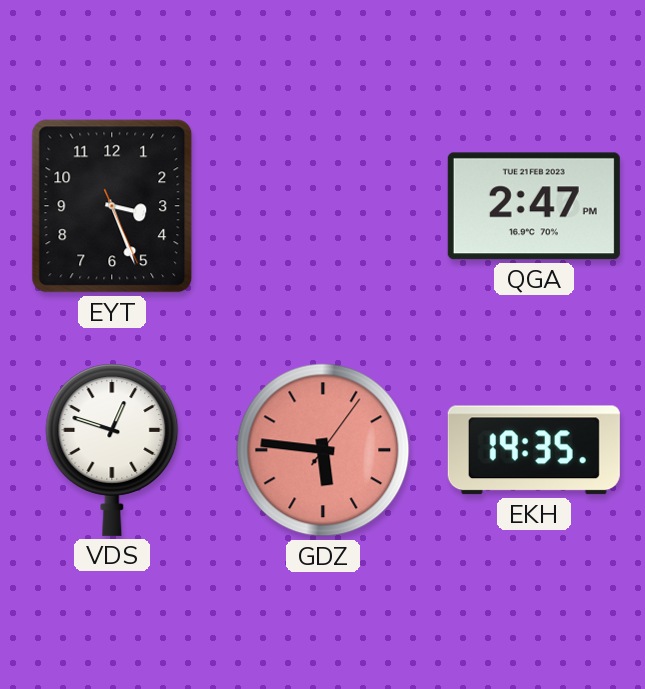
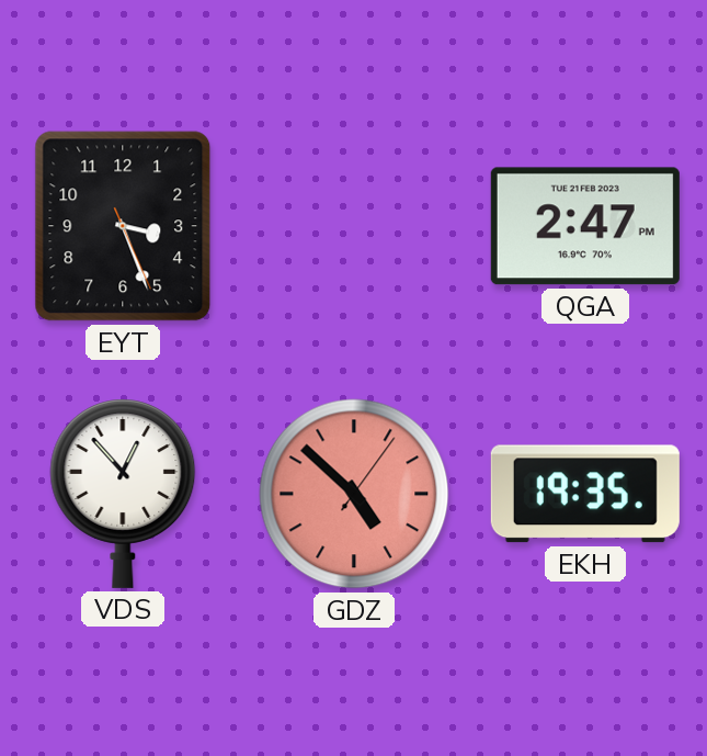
VDS: 12:48 -> 12:53
GDZ: 5:46 -> 4:52
